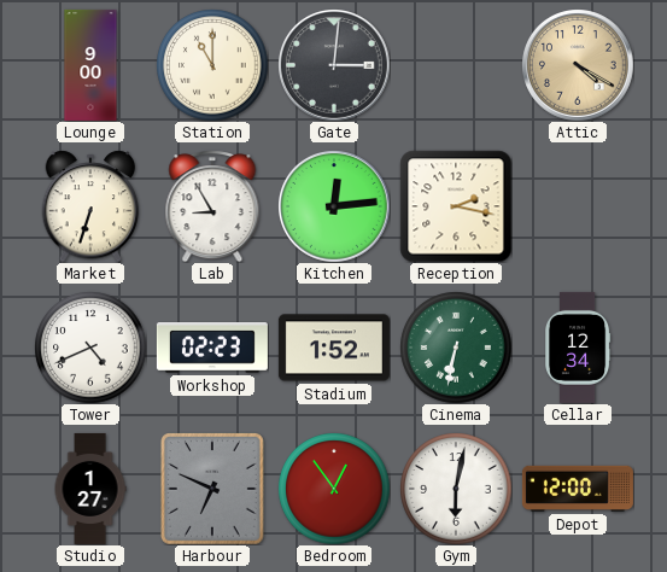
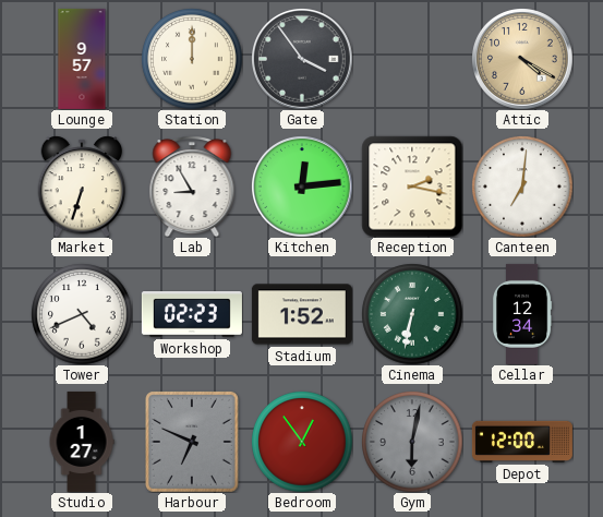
Lounge: 9:00 -> 9:57
Station: 11:00 -> 12:00
Gate: 3:01 -> 3:54
Canteen: none -> 7:01
Gym dial: white -> grey
